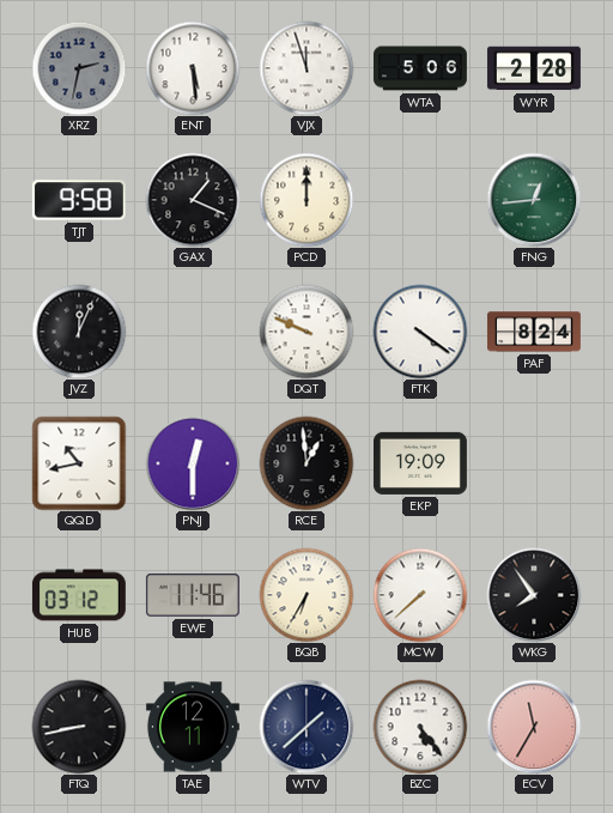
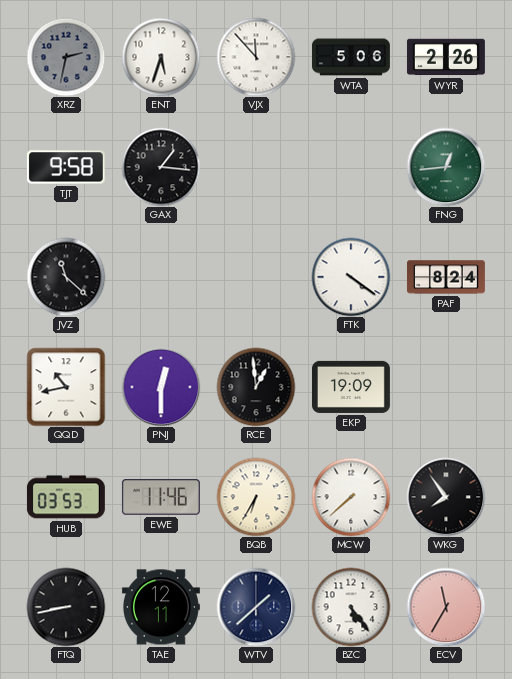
ENT: 5:29 -> 5:33
VJX: 11:57 -> 11:53
WYR: 2:28 -> 2:26
GAX: 1:19 -> 1:16
PCD: 12:00 -> none
JVZ: 12:04 -> 11:22
DQT: 9:49 -> none
HUB: 03:12 -> 03:53
